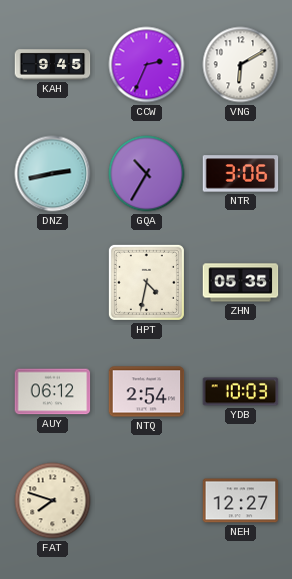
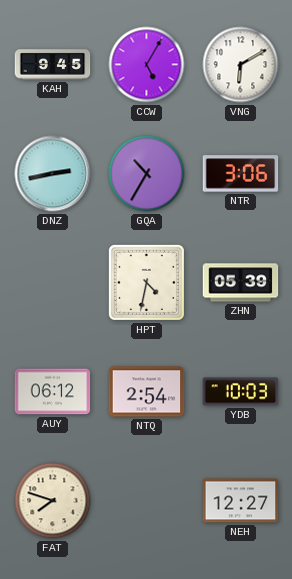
CCW: 2:34 -> 5:05
ZHN: 05:35 -> 05:39
